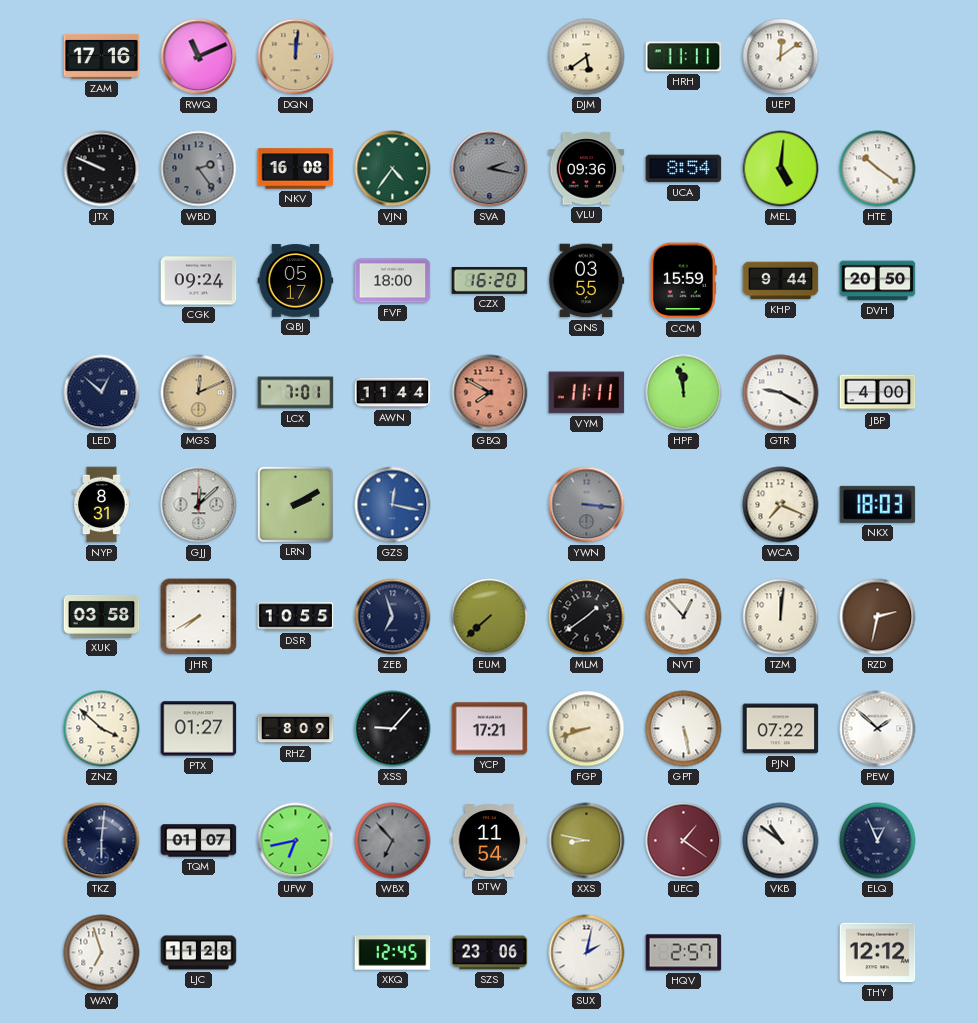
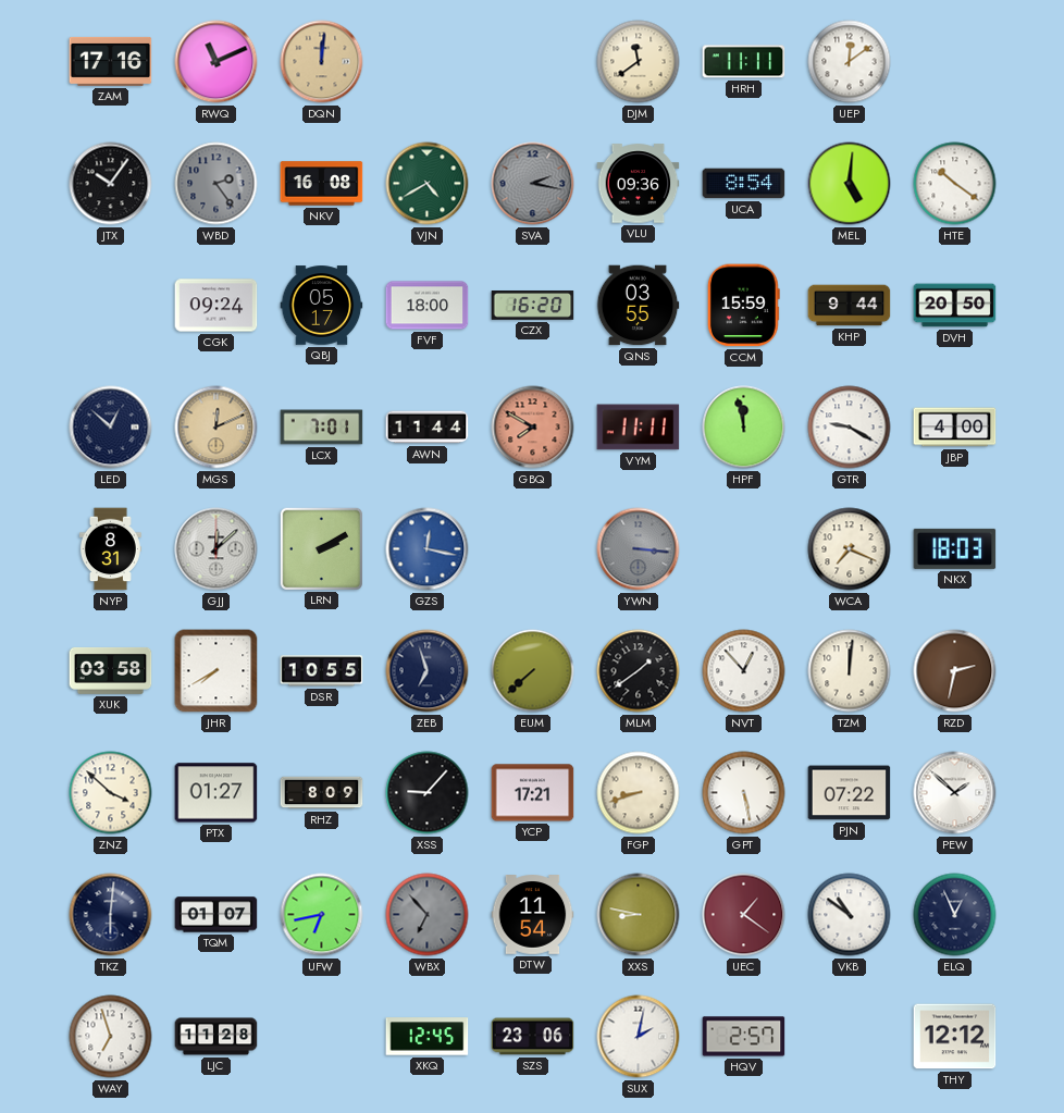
DJM: 5:39 -> 11:39
JTX: 9:49 -> 10:06
VJN: 4:36 -> 4:40
